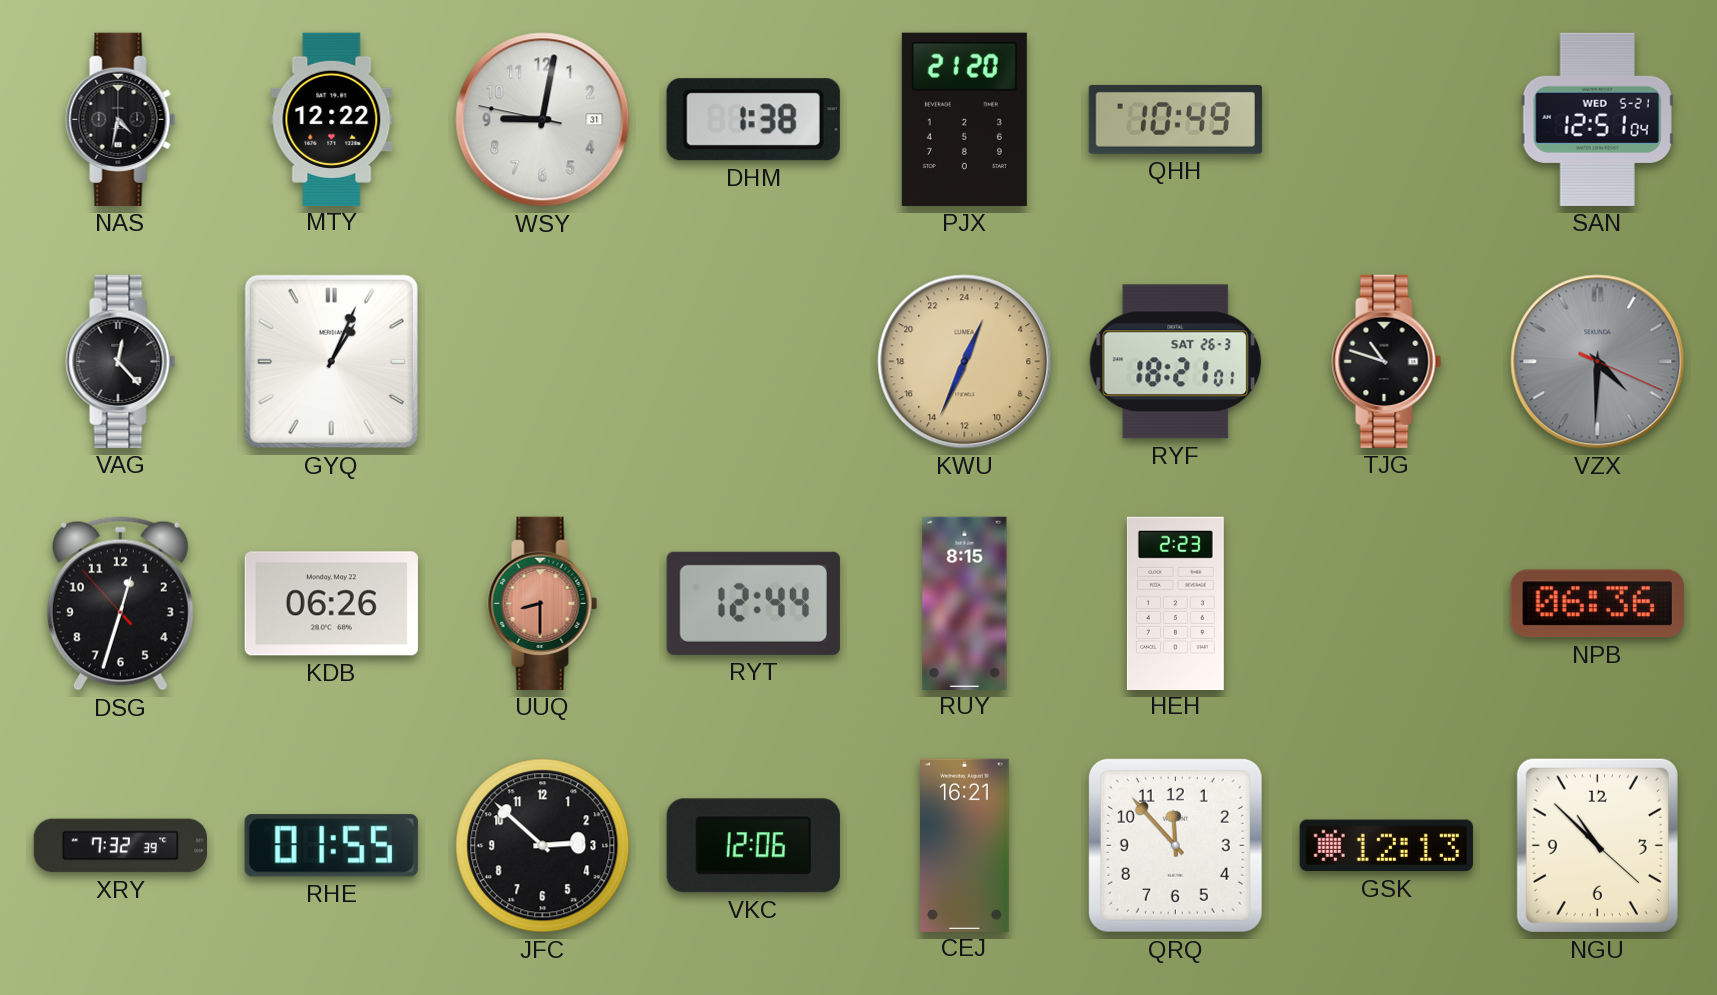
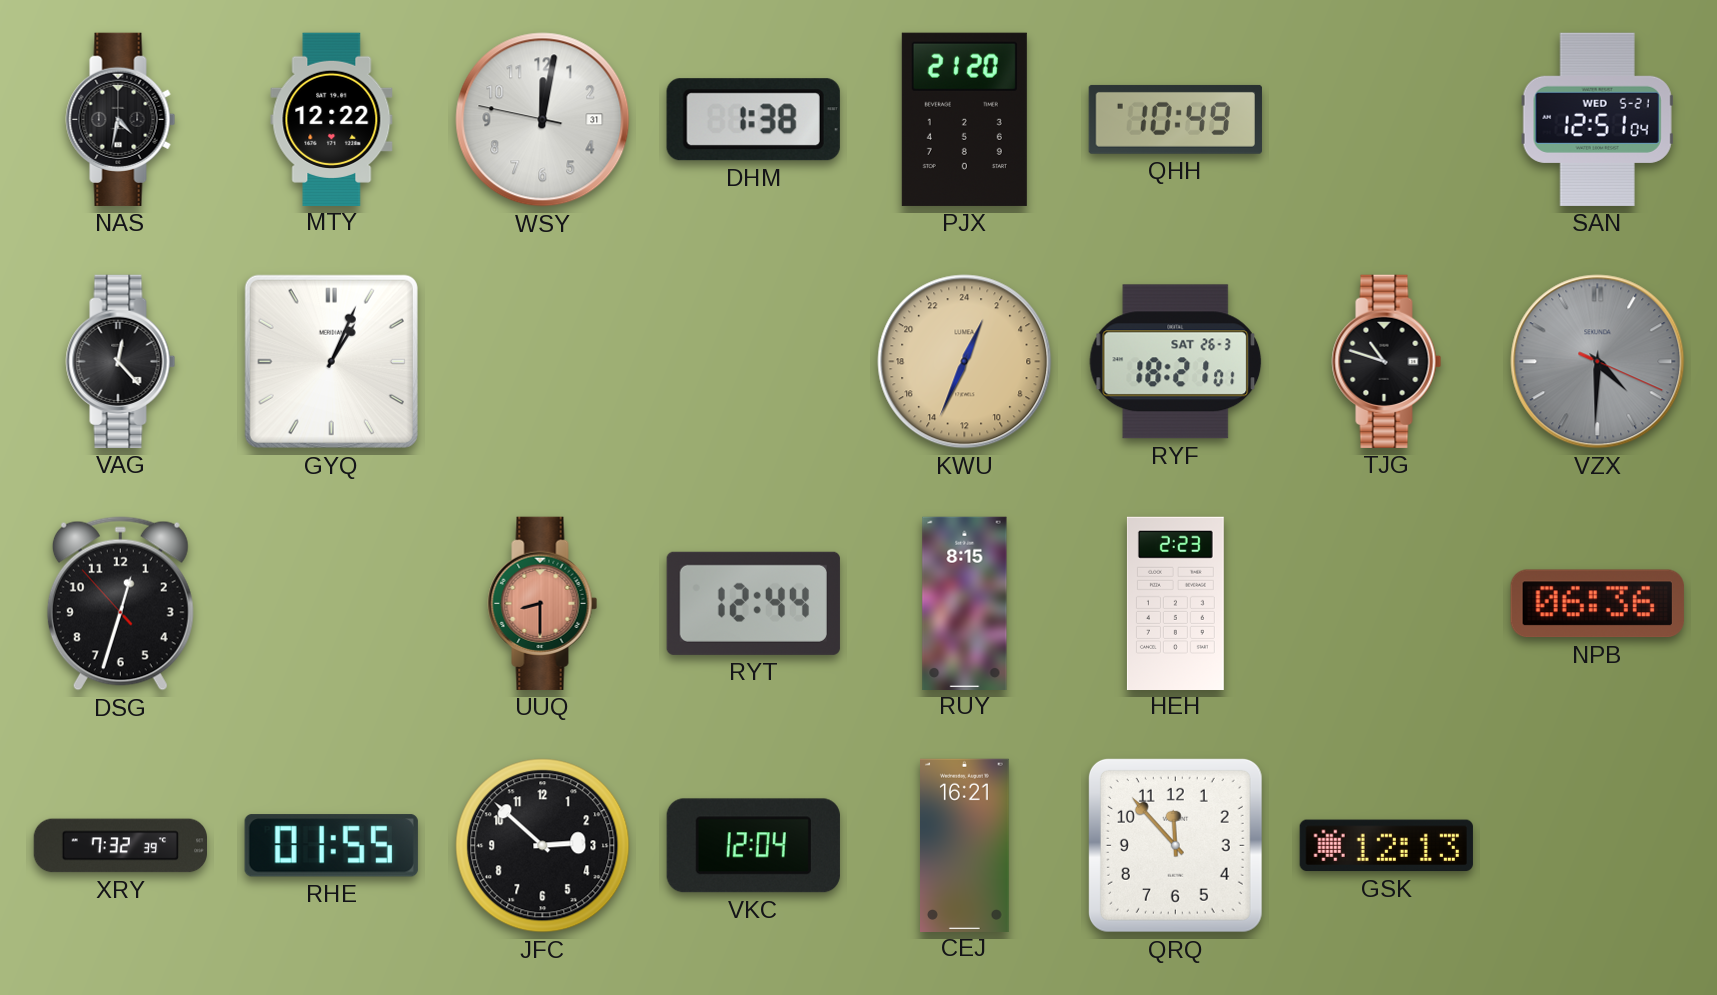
WSY: 9:01 -> 12:01
KDB: 06:26 -> none
VKC: 12:06 -> 12:04
NGU: 10:52 -> none
